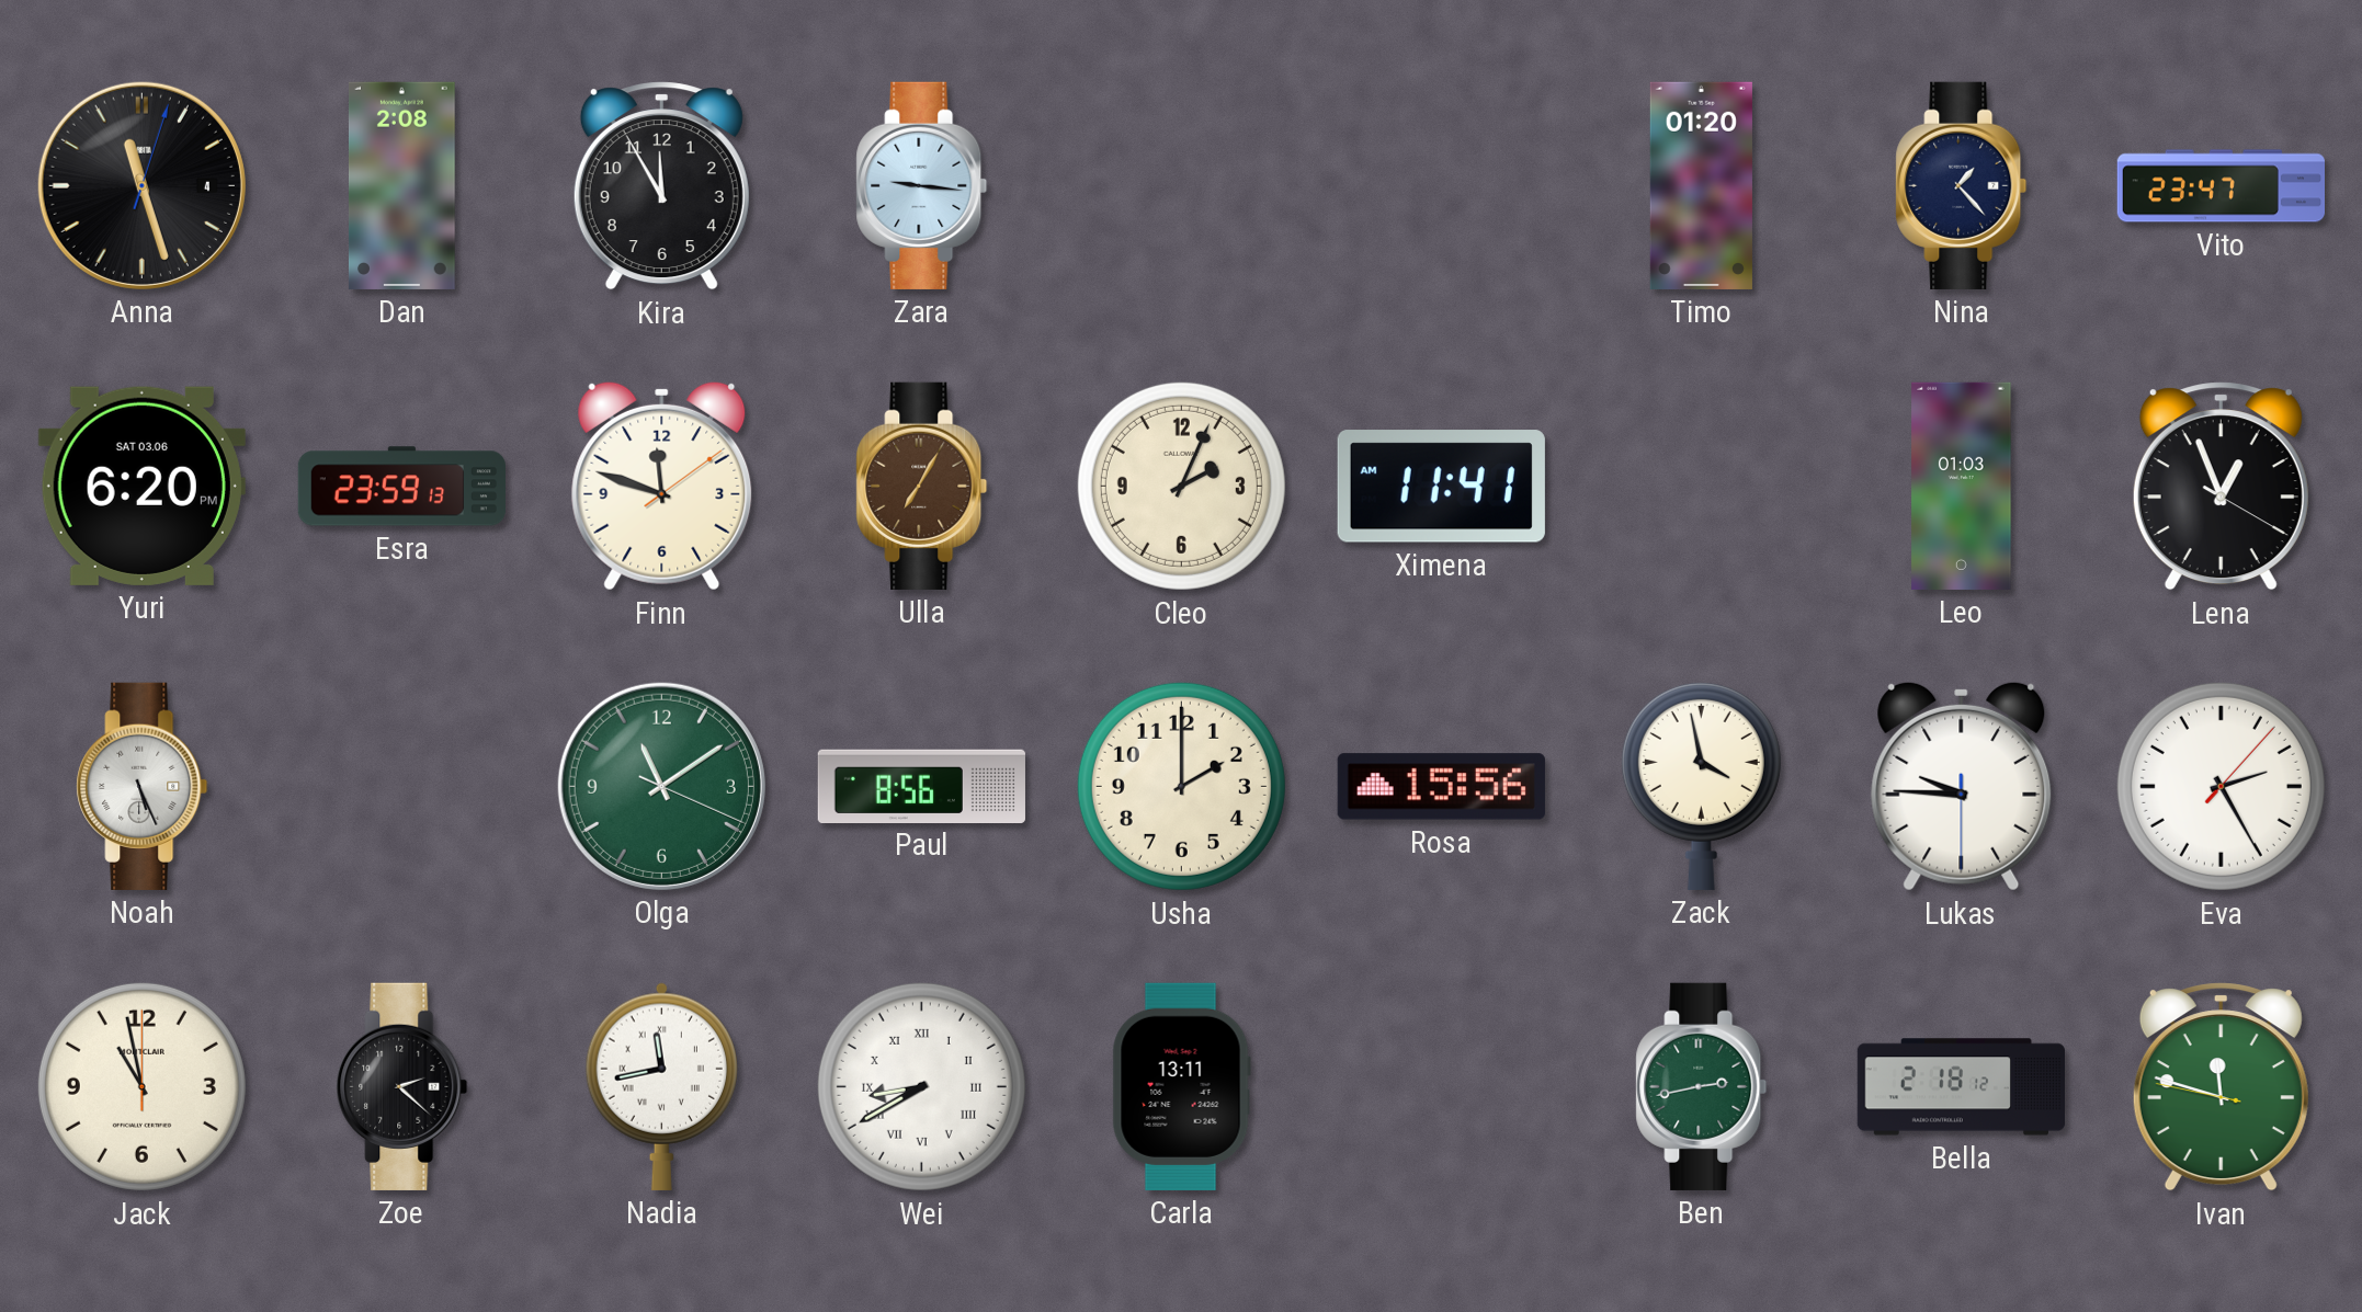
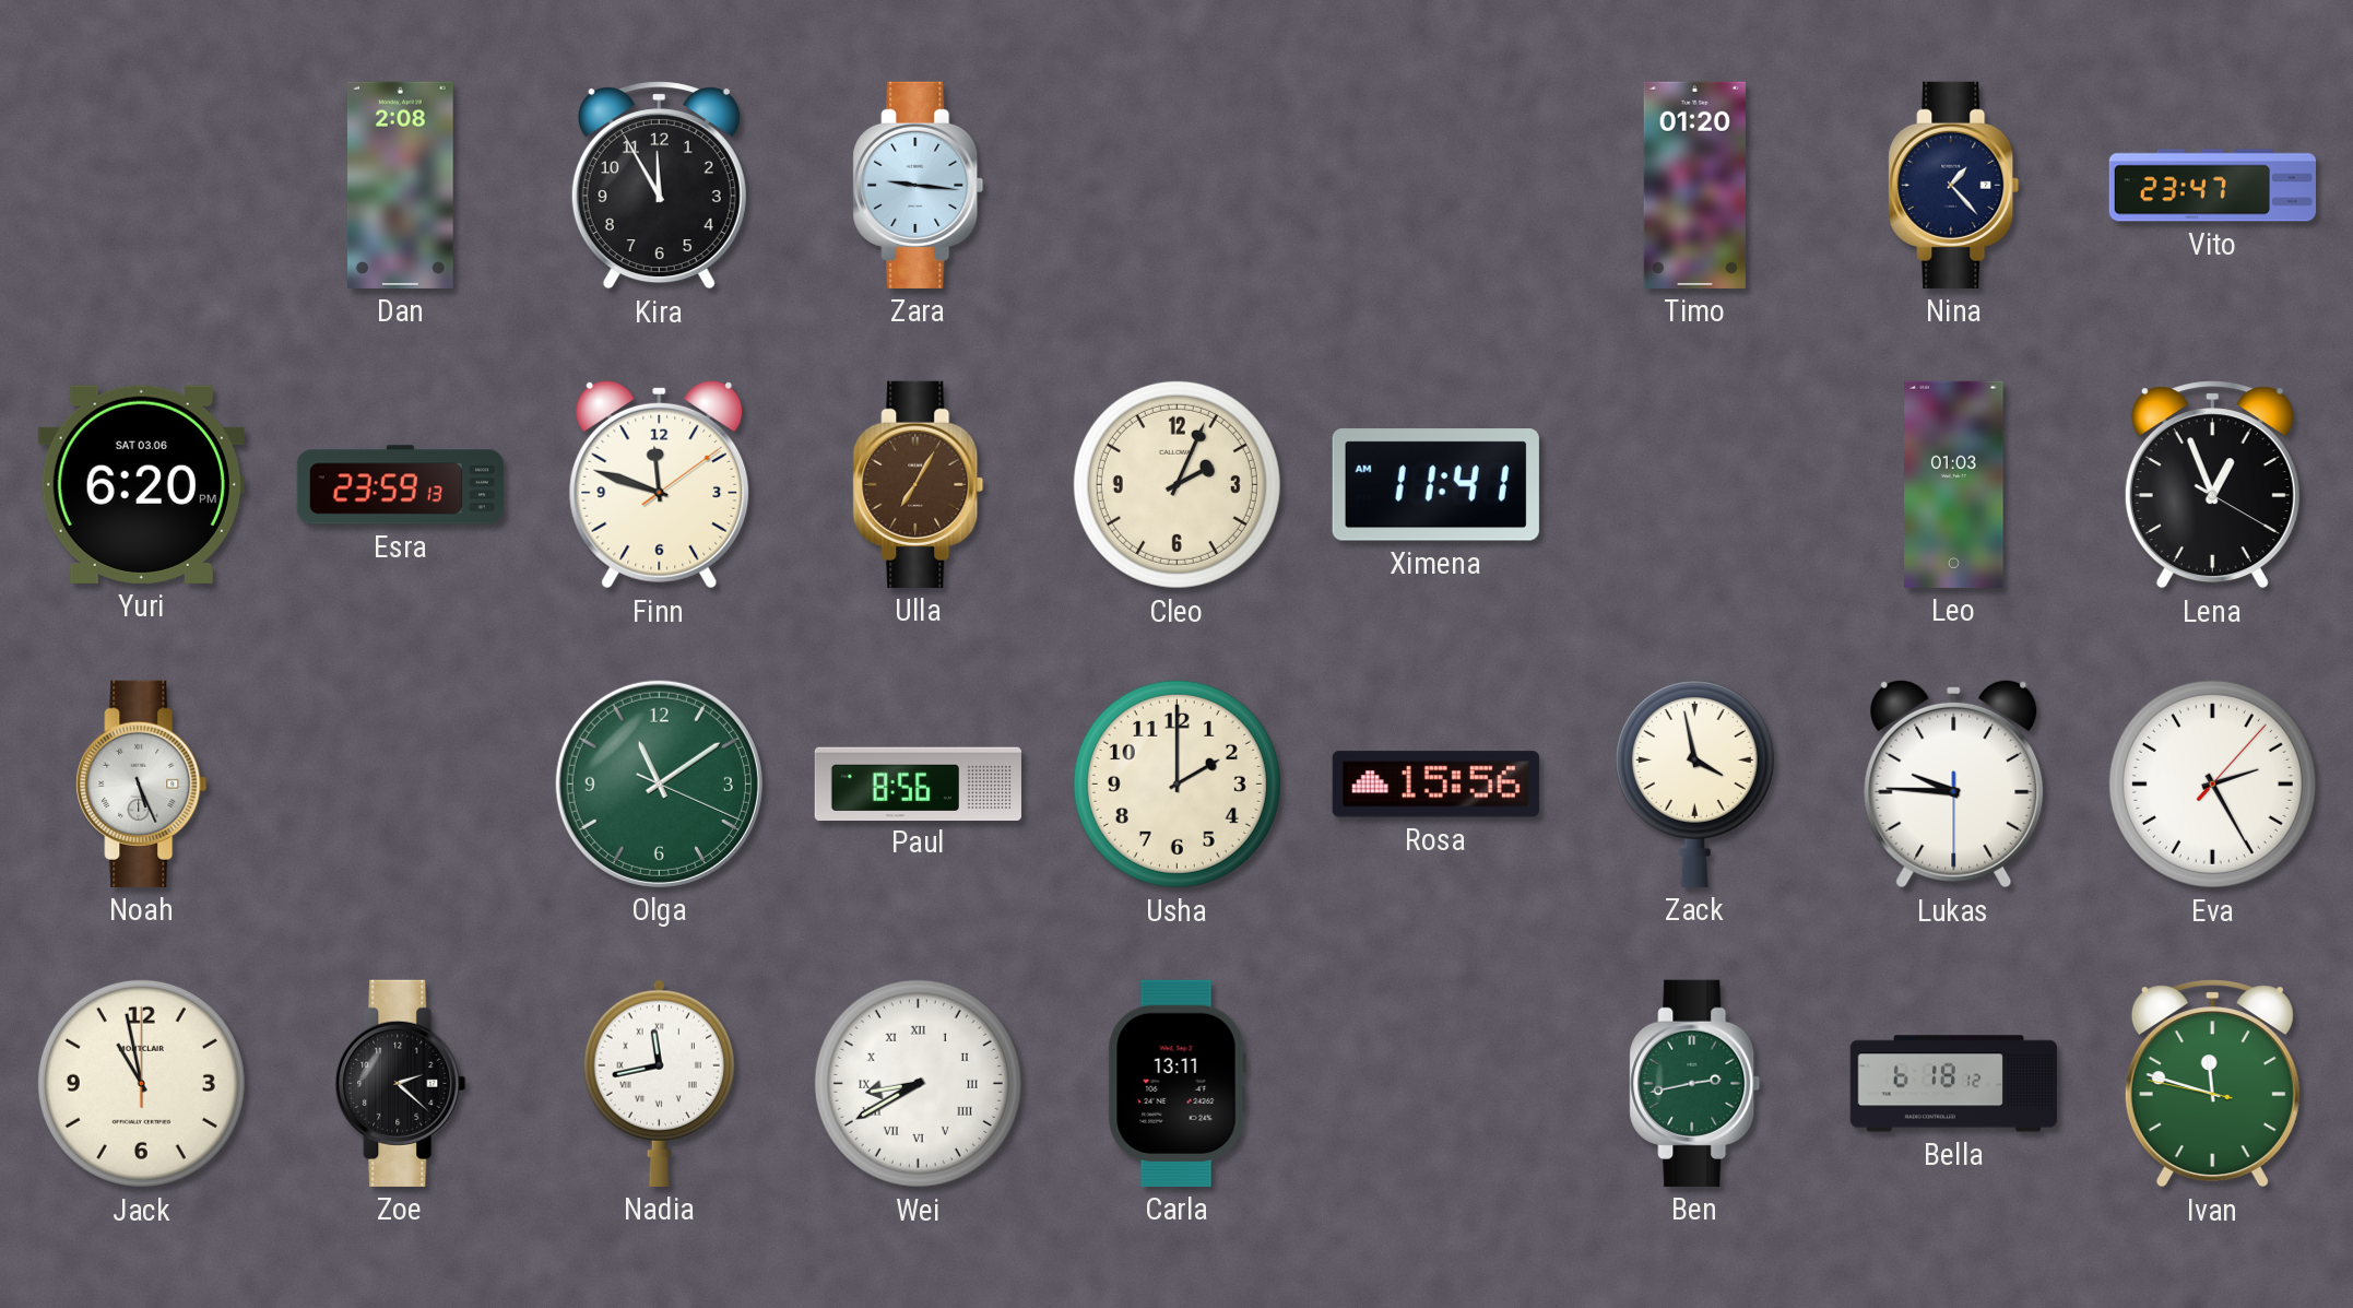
Anna: 11:27 -> none
Bella: 2:18 -> 6:18
